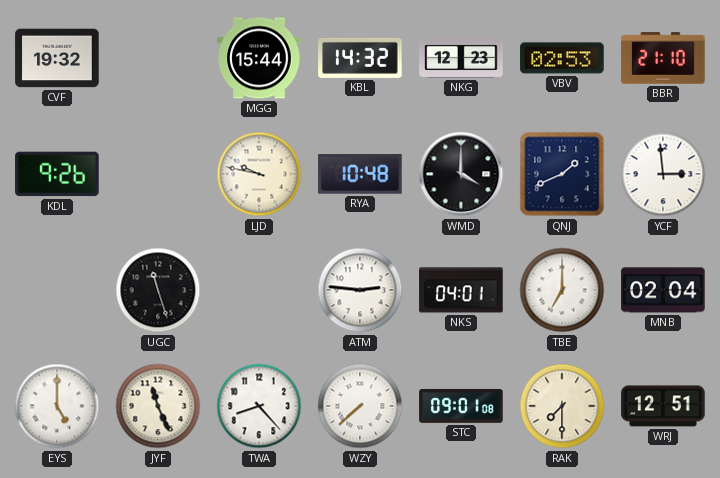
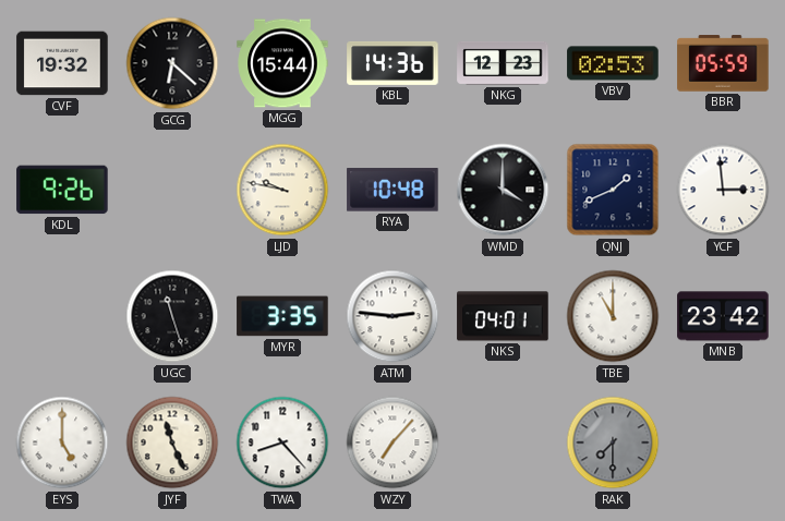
GCG: none -> 6:22
KBL: 14:32 -> 14:36
BBR: 21:10 -> 05:59
MYR: none -> 3:35
TBE: 7:00 -> 11:00
MNB: 02:04 -> 23:42
WZY: 7:38 -> 7:07
STC: 09:01 -> none
RAK dial: cream -> grey
WRJ: 12:51 -> none
